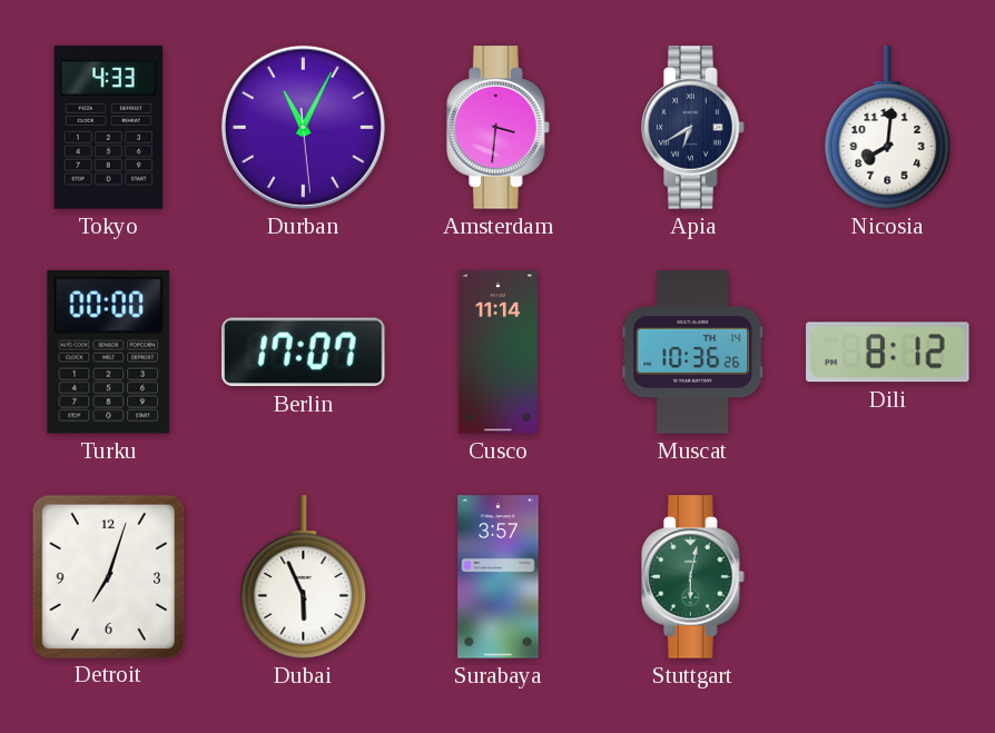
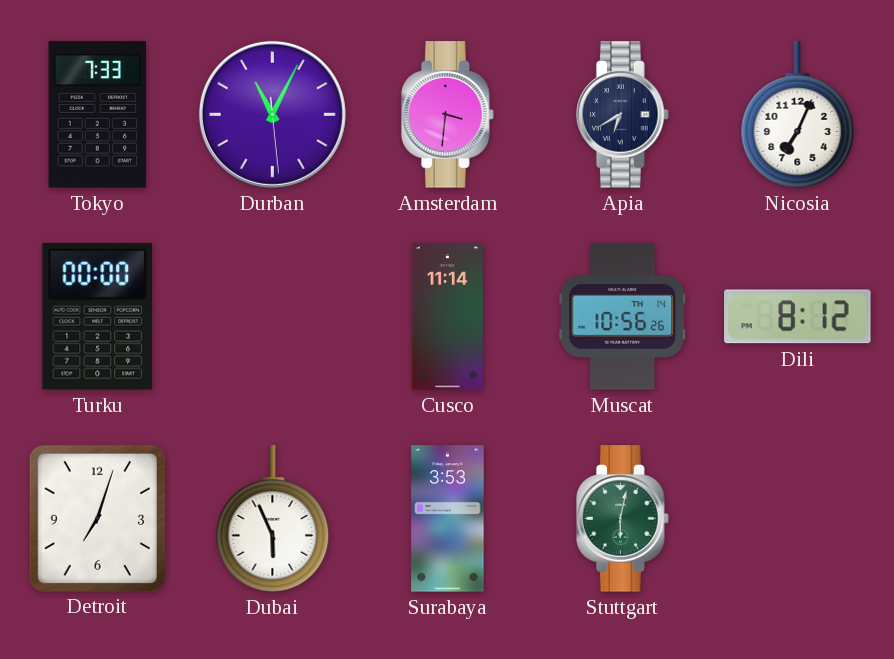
Tokyo: 4:33 -> 7:33
Nicosia: 8:01 -> 7:04
Berlin: 17:07 -> none
Muscat: 10:36 -> 10:56
Surabaya: 3:57 -> 3:53
